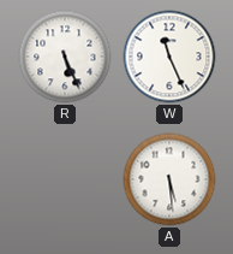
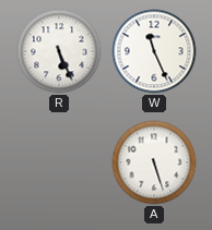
A: 5:29 -> 5:27
